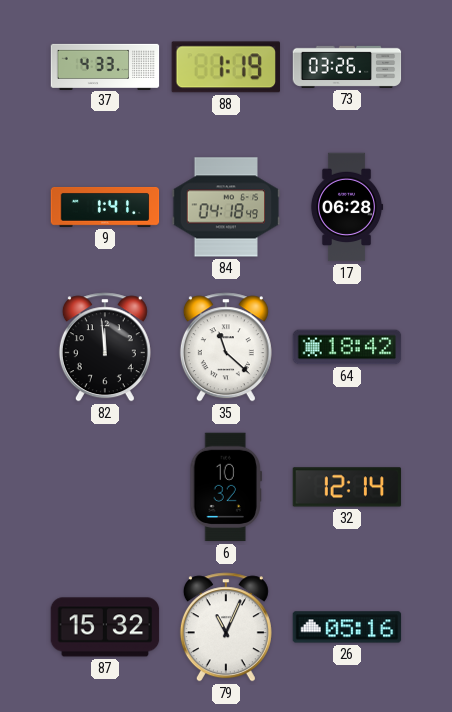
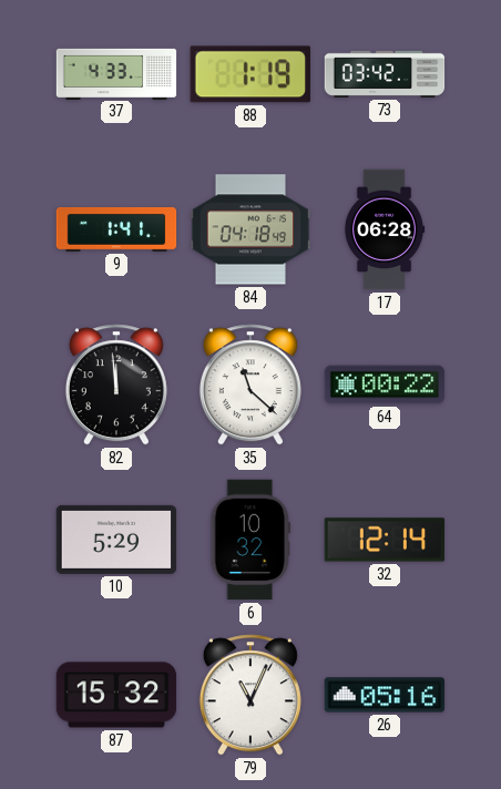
73: 03:26 -> 03:42
64: 18:42 -> 00:22
10: none -> 5:29
